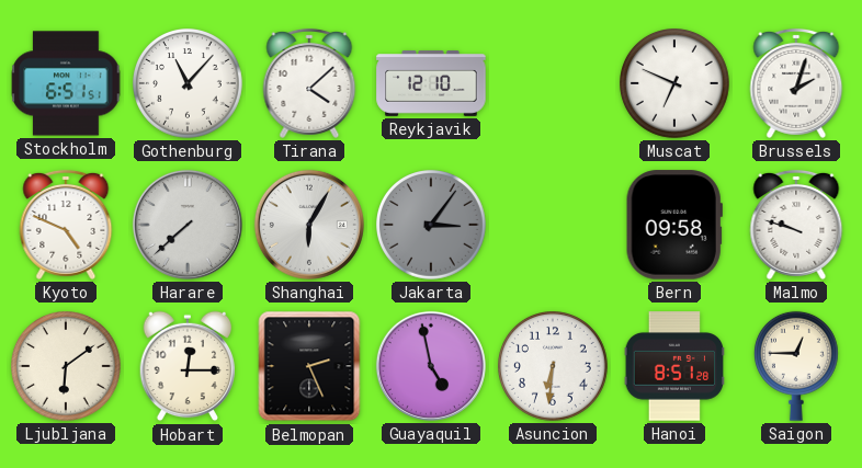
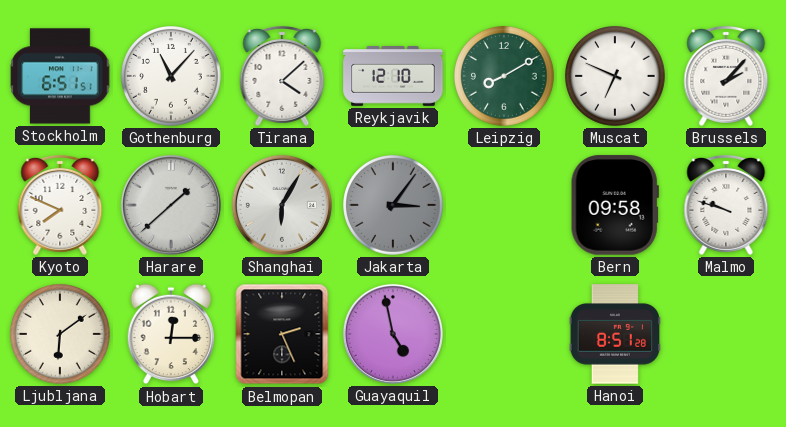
Leipzig: none -> 8:10
Brussels: 2:03 -> 2:07
Kyoto: 4:49 -> 7:49
Harare: 7:38 -> 1:38
Asuncion: 6:31 -> none
Saigon: 12:45 -> none
